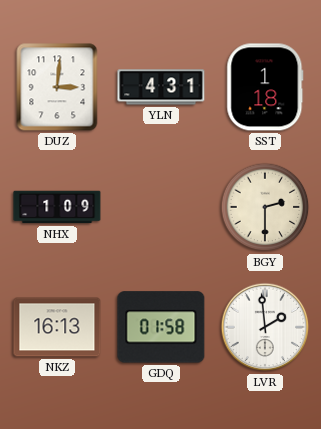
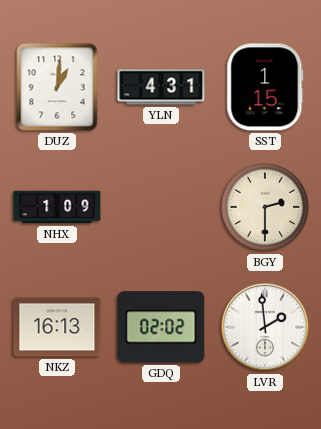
DUZ: 3:01 -> 1:01
SST: 1:18 -> 1:15
GDQ: 01:58 -> 02:02
